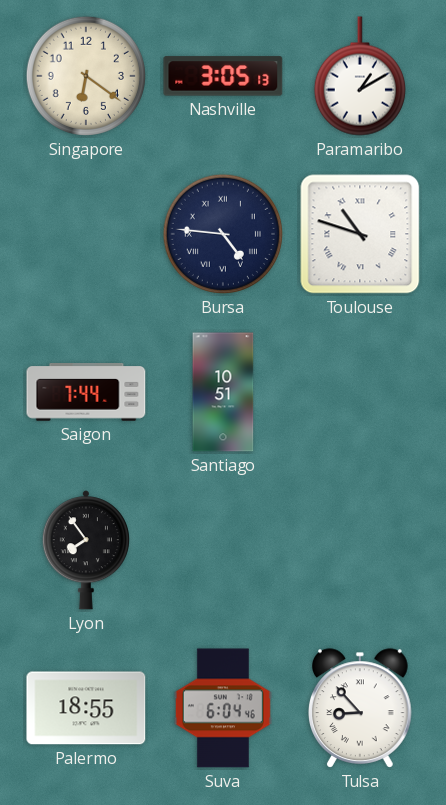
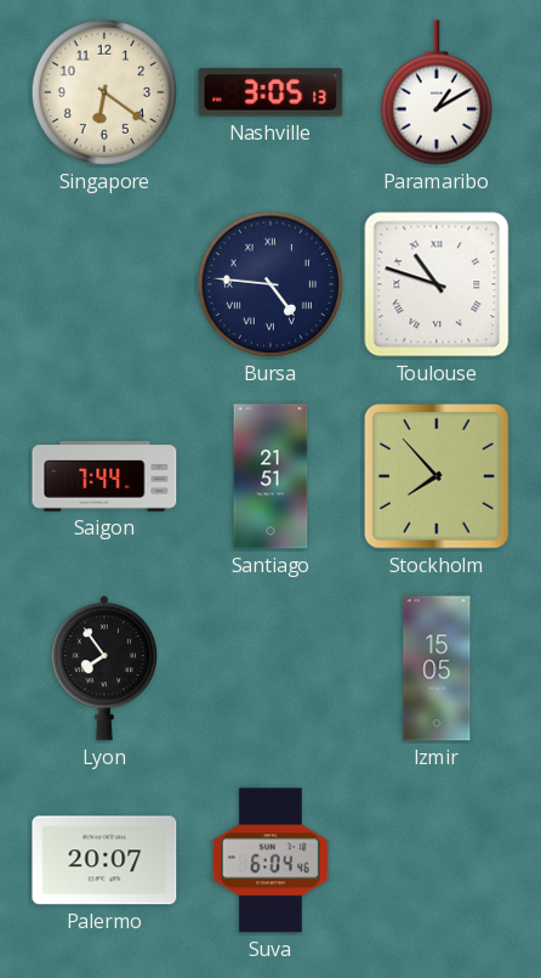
Santiago: 10:51 -> 21:51
Stockholm: none -> 7:53
Izmir: none -> 15:05
Palermo: 18:55 -> 20:07
Tulsa: 8:53 -> none
